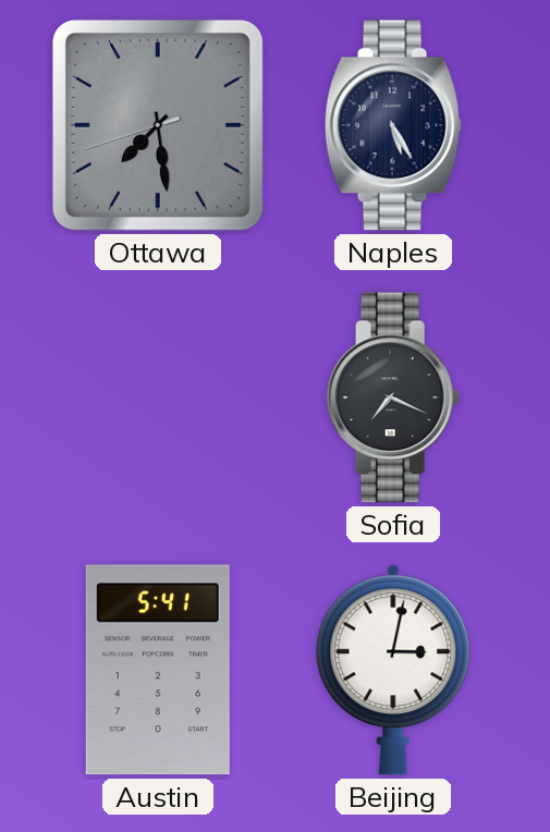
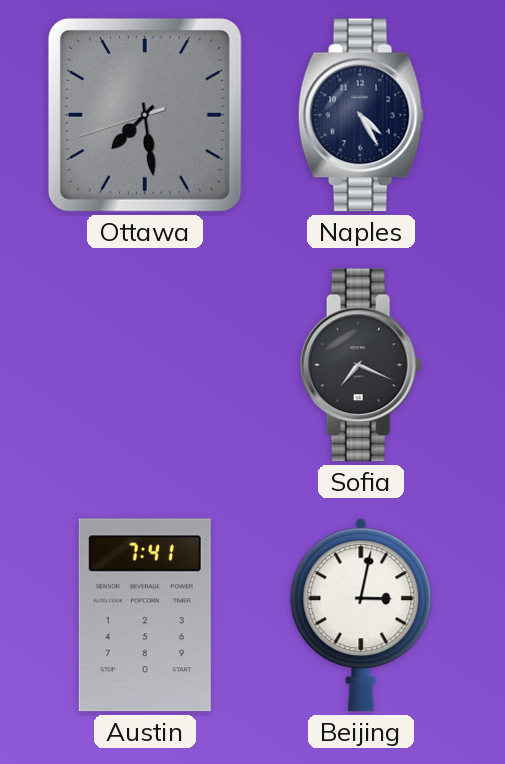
Naples: 5:25 -> 4:25
Austin: 5:41 -> 7:41
